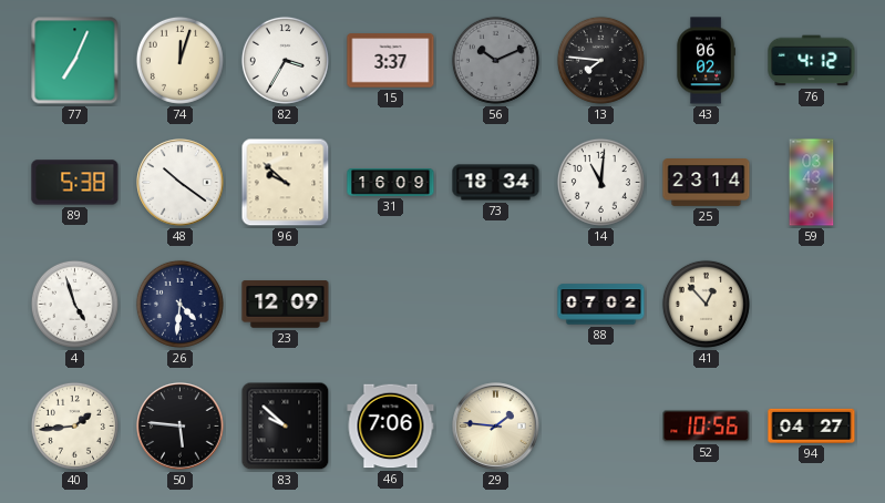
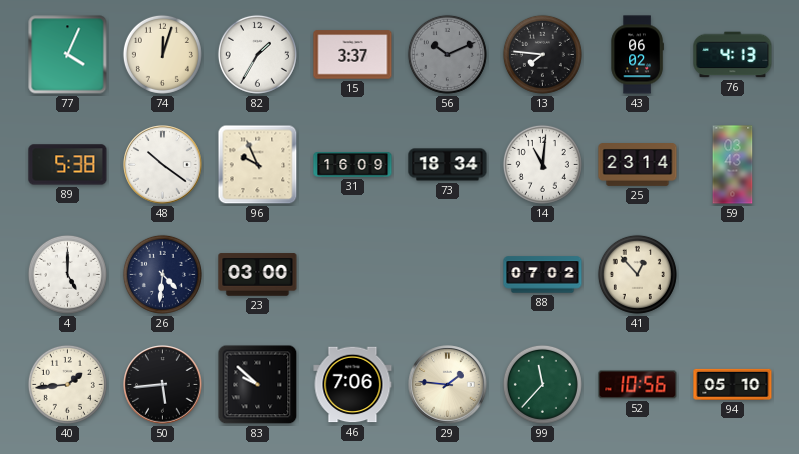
77: 7:04 -> 4:04
82: 3:35 -> 1:35
76: 4:12 -> 4:13
96: 9:52 -> 9:56
4: 4:57 -> 5:00
23: 12:09 -> 03:00
50: 5:46 -> 5:44
99: none -> 11:37
94: 04:27 -> 05:10
